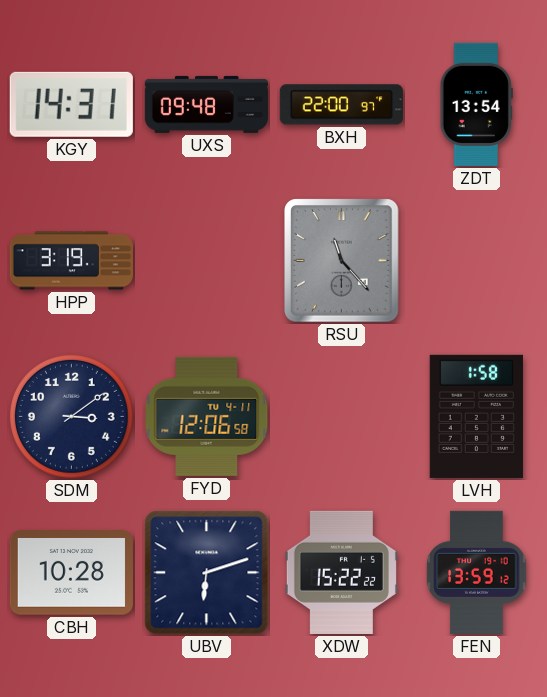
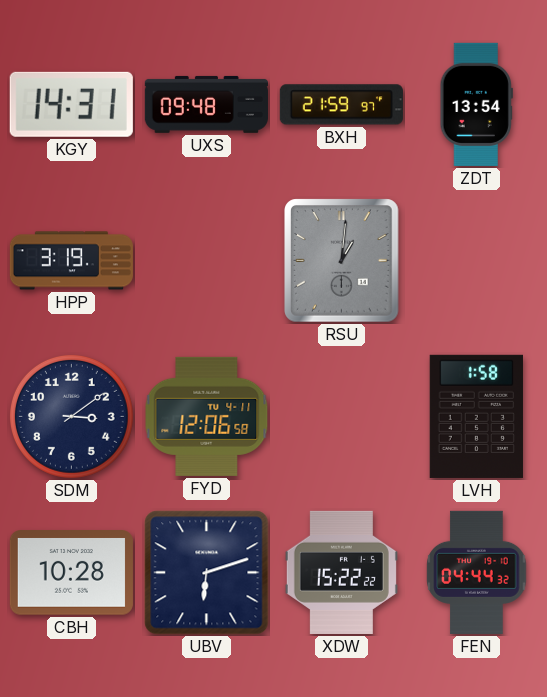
BXH: 22:00 -> 21:59
RSU: 11:23 -> 1:01
FEN: 13:59 -> 04:44
